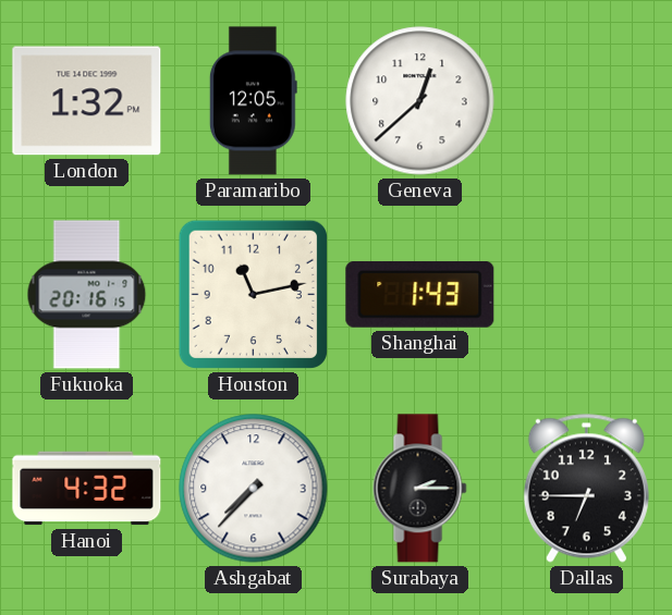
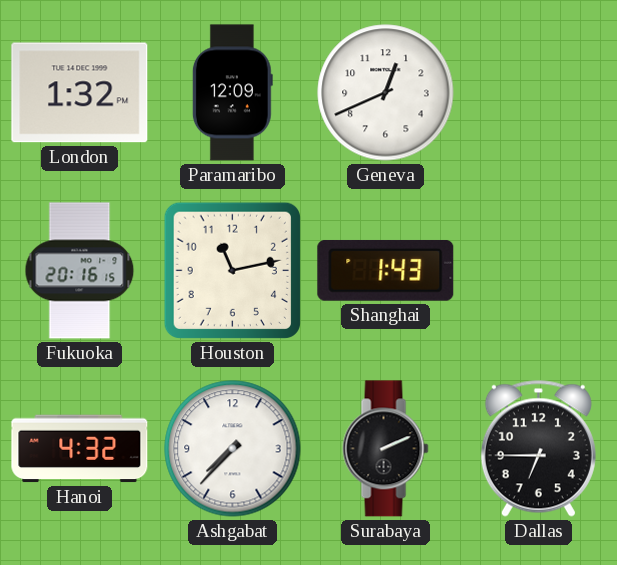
Paramaribo: 12:05 -> 12:09
Geneva: 12:38 -> 12:41
Surabaya: 2:15 -> 2:11
